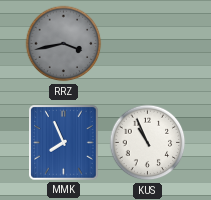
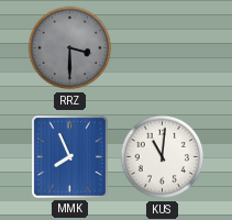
RRZ: 3:43 -> 3:30
KUS: 10:56 -> 11:01
